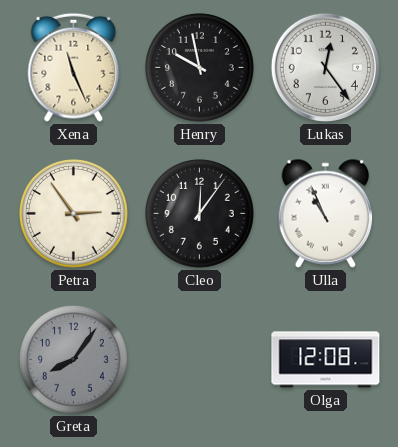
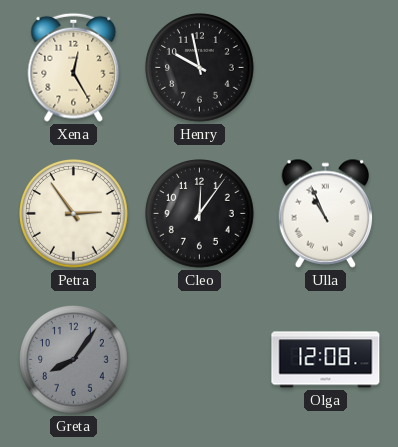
Xena: 11:26 -> 12:25
Lukas: 12:24 -> none
